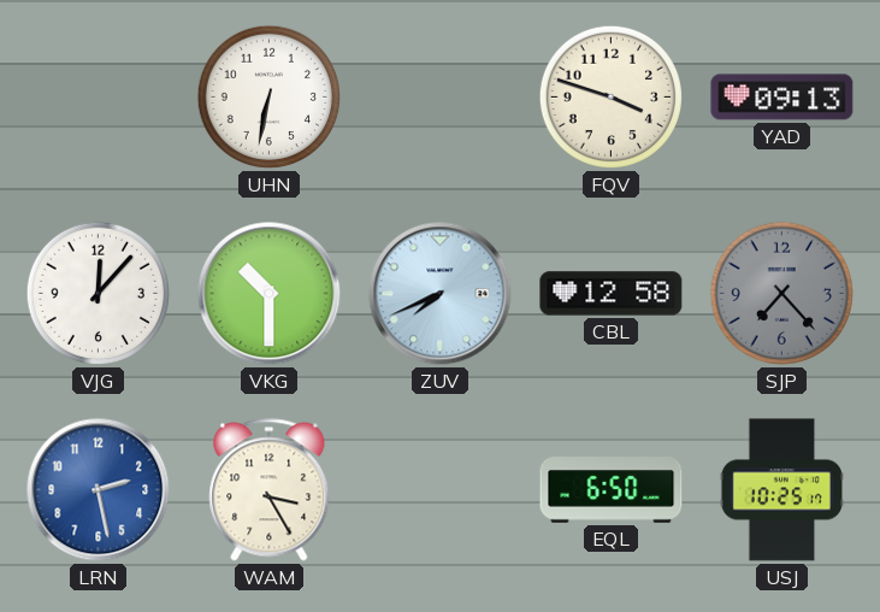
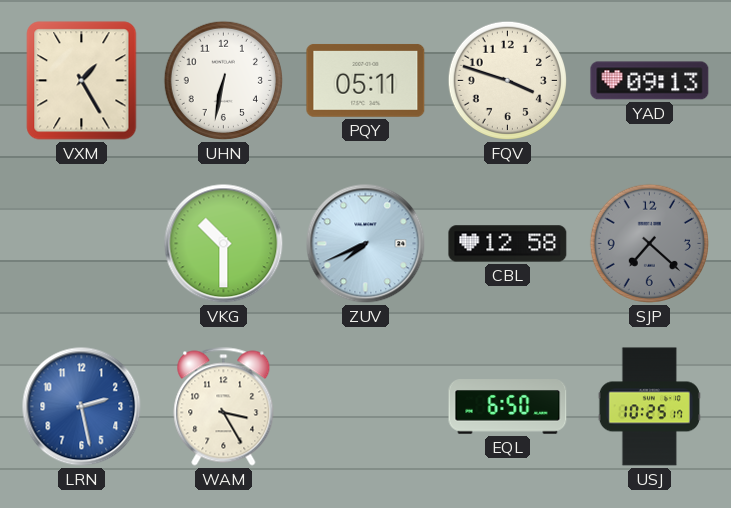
VXM: none -> 1:25
PQY: none -> 05:11
VJG: 12:07 -> none
SJP: 7:23 -> 7:22
